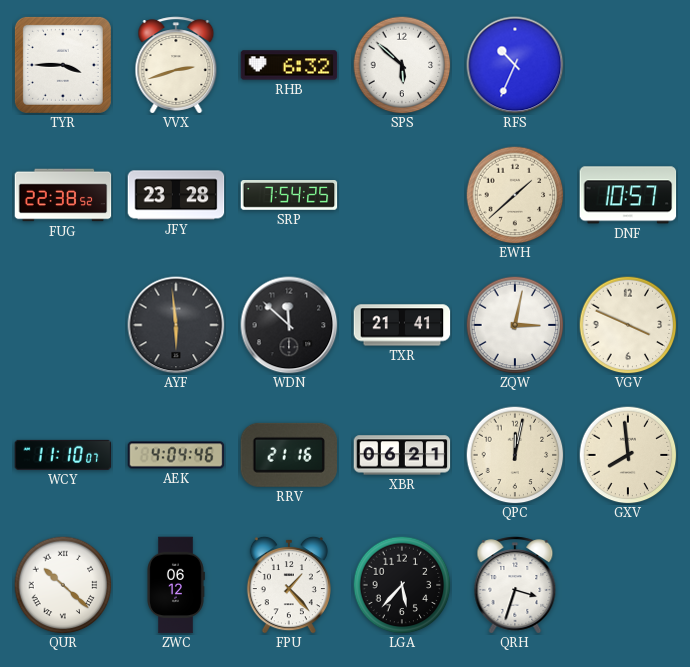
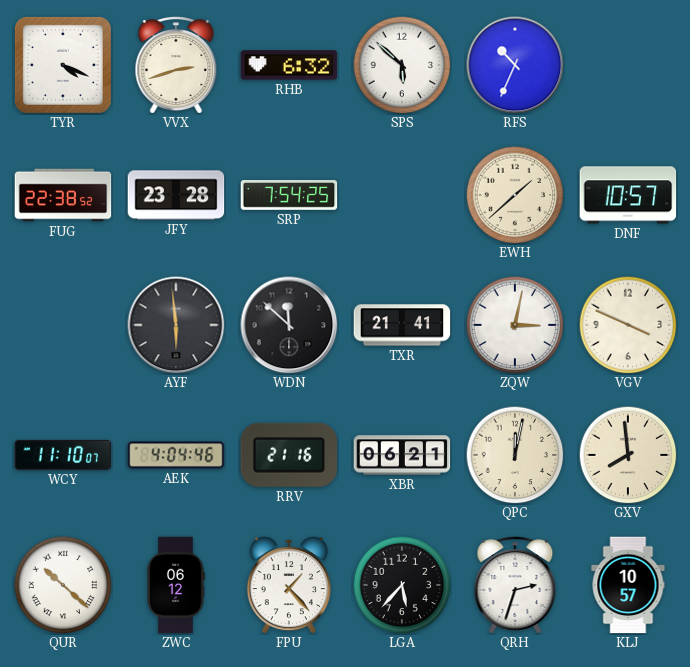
TYR: 3:45 -> 4:19
QRH: 3:33 -> 2:33
KLJ: none -> 10:57
